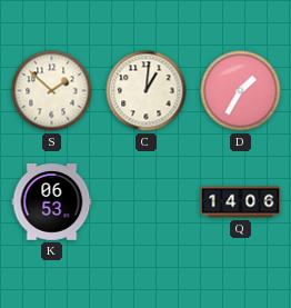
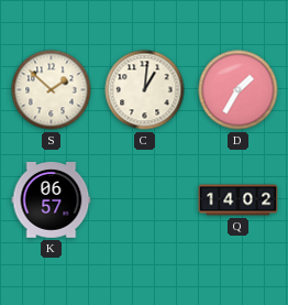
K: 06:53 -> 06:57
Q: 14:06 -> 14:02
